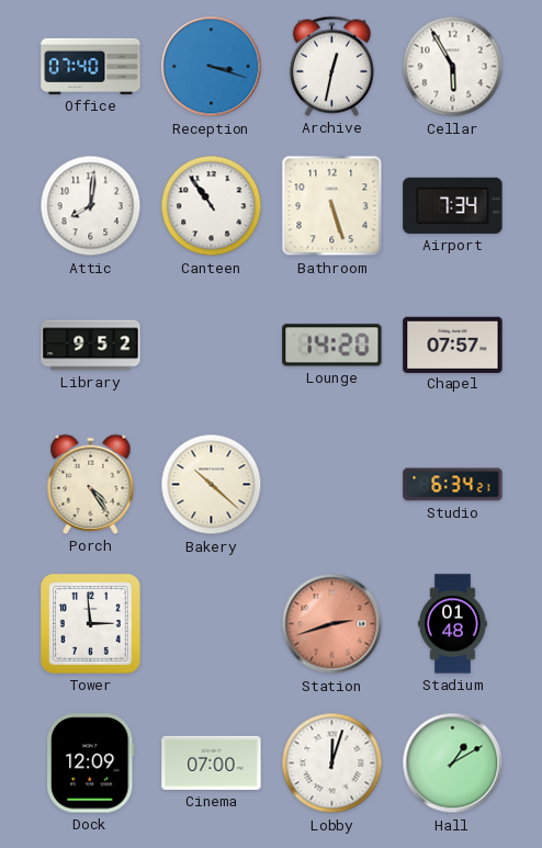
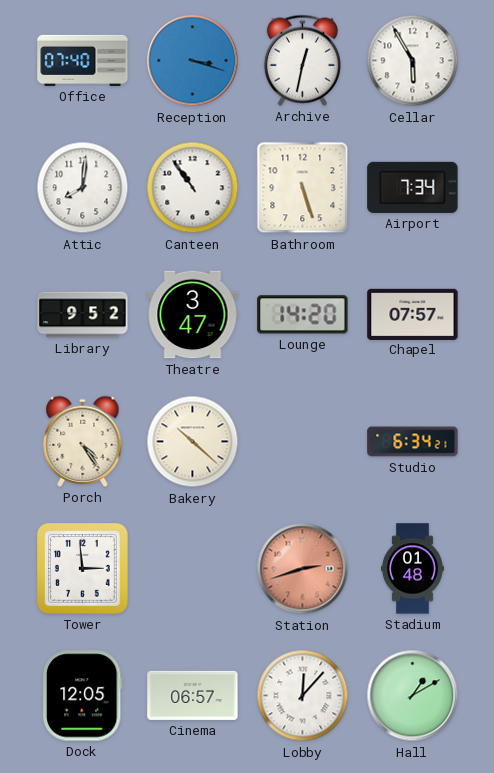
Theatre: none -> 3:47
Dock: 12:09 -> 12:05
Cinema: 07:00 -> 06:57
Lobby: 12:03 -> 12:07
